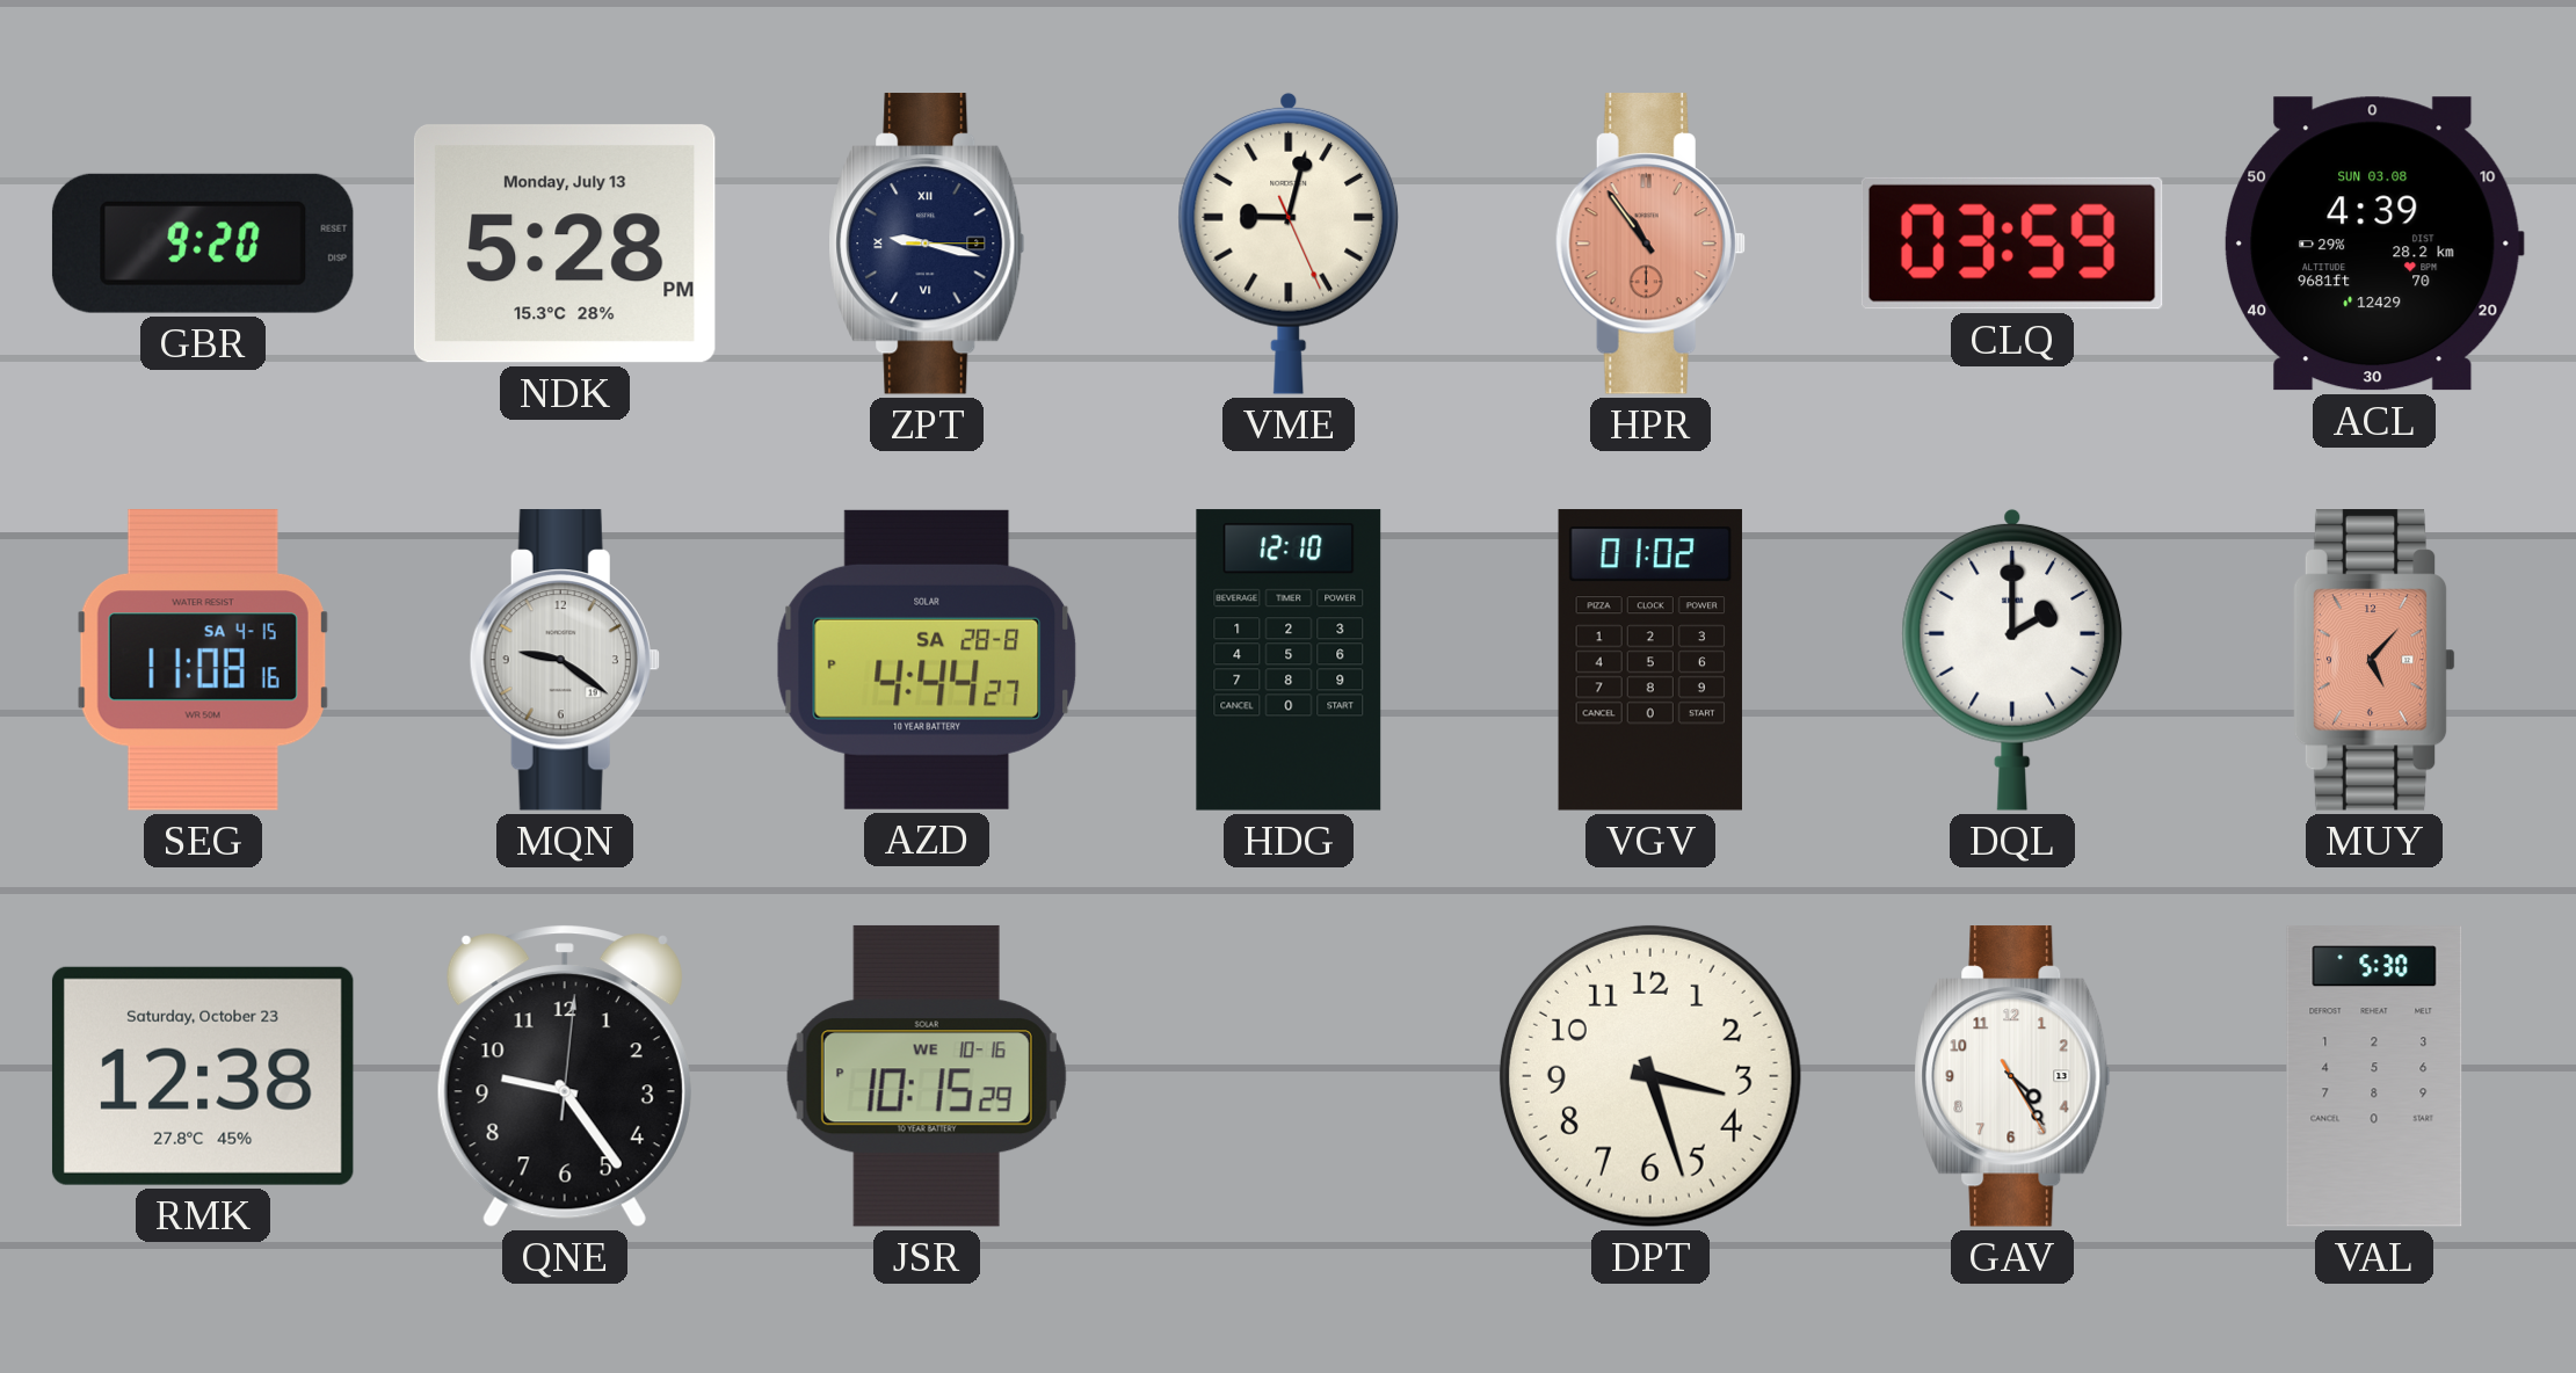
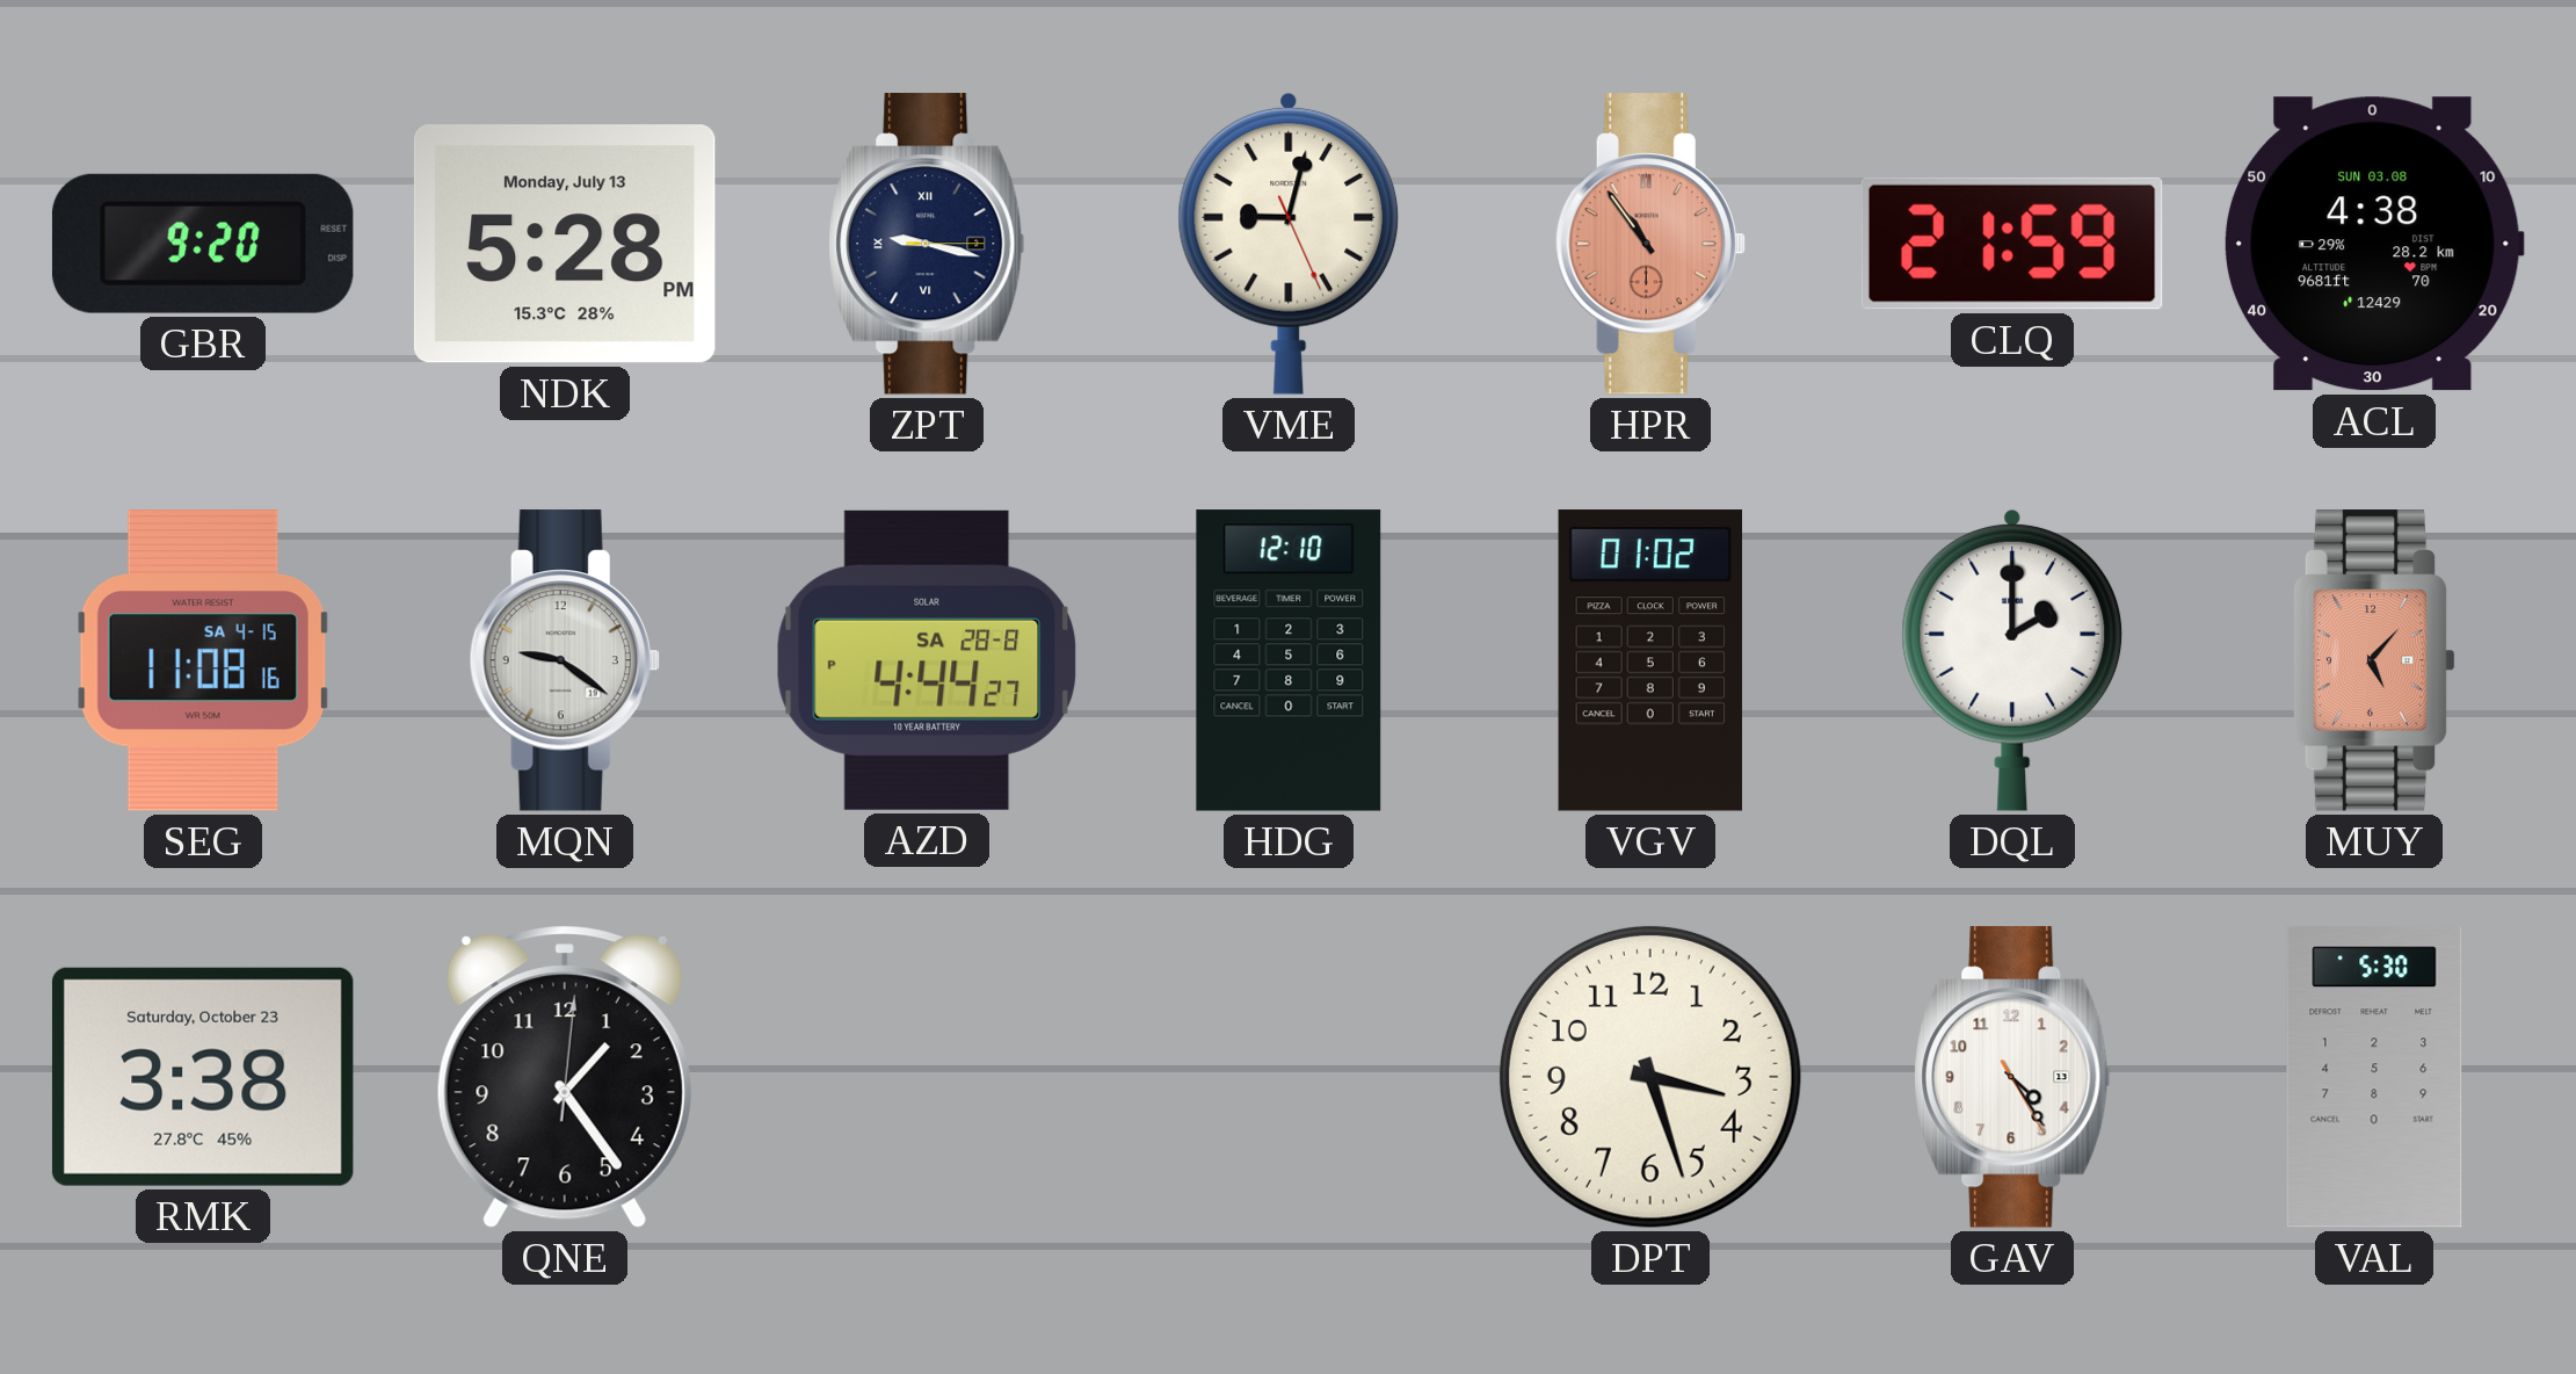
CLQ: 03:59 -> 21:59
ACL: 4:39 -> 4:38
RMK: 12:38 -> 3:38
QNE: 9:24 -> 1:24
JSR: 10:15 -> none
